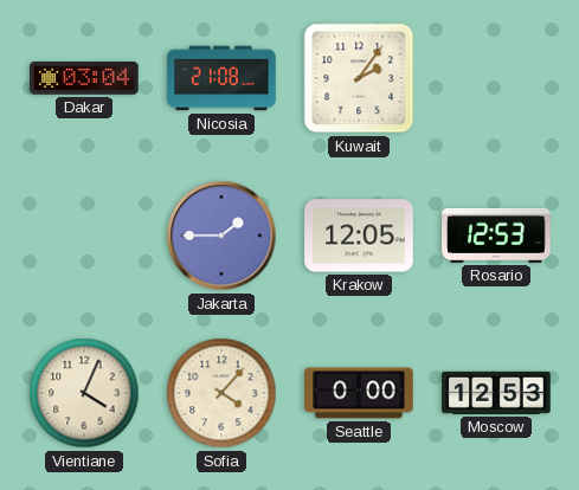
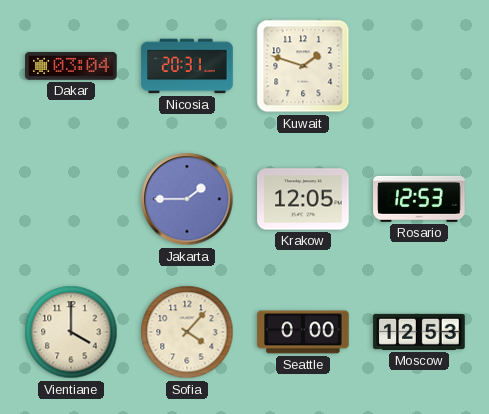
Nicosia: 21:08 -> 20:31
Kuwait: 2:06 -> 1:48
Vientiane: 4:04 -> 4:00
